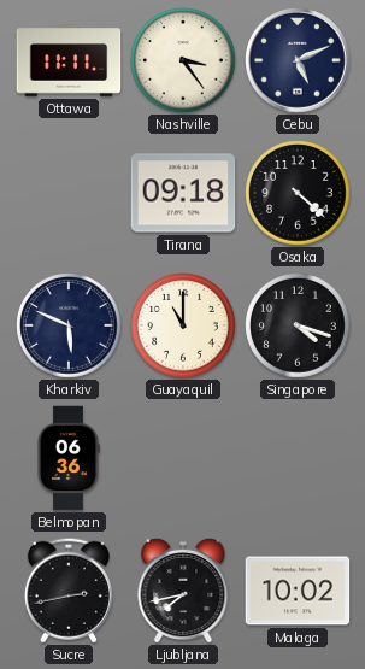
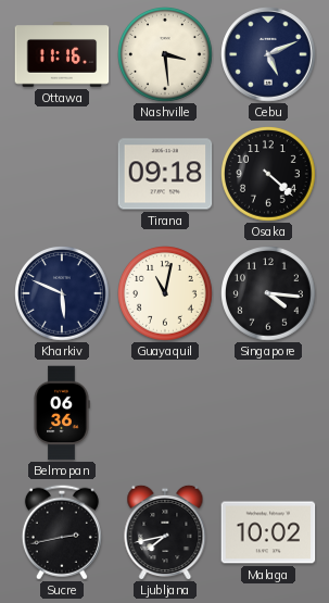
Ottawa: 11:11 -> 11:16
Nashville: 3:24 -> 3:29
Guayaquil: 11:00 -> 11:02
Singapore: 4:18 -> 4:16
